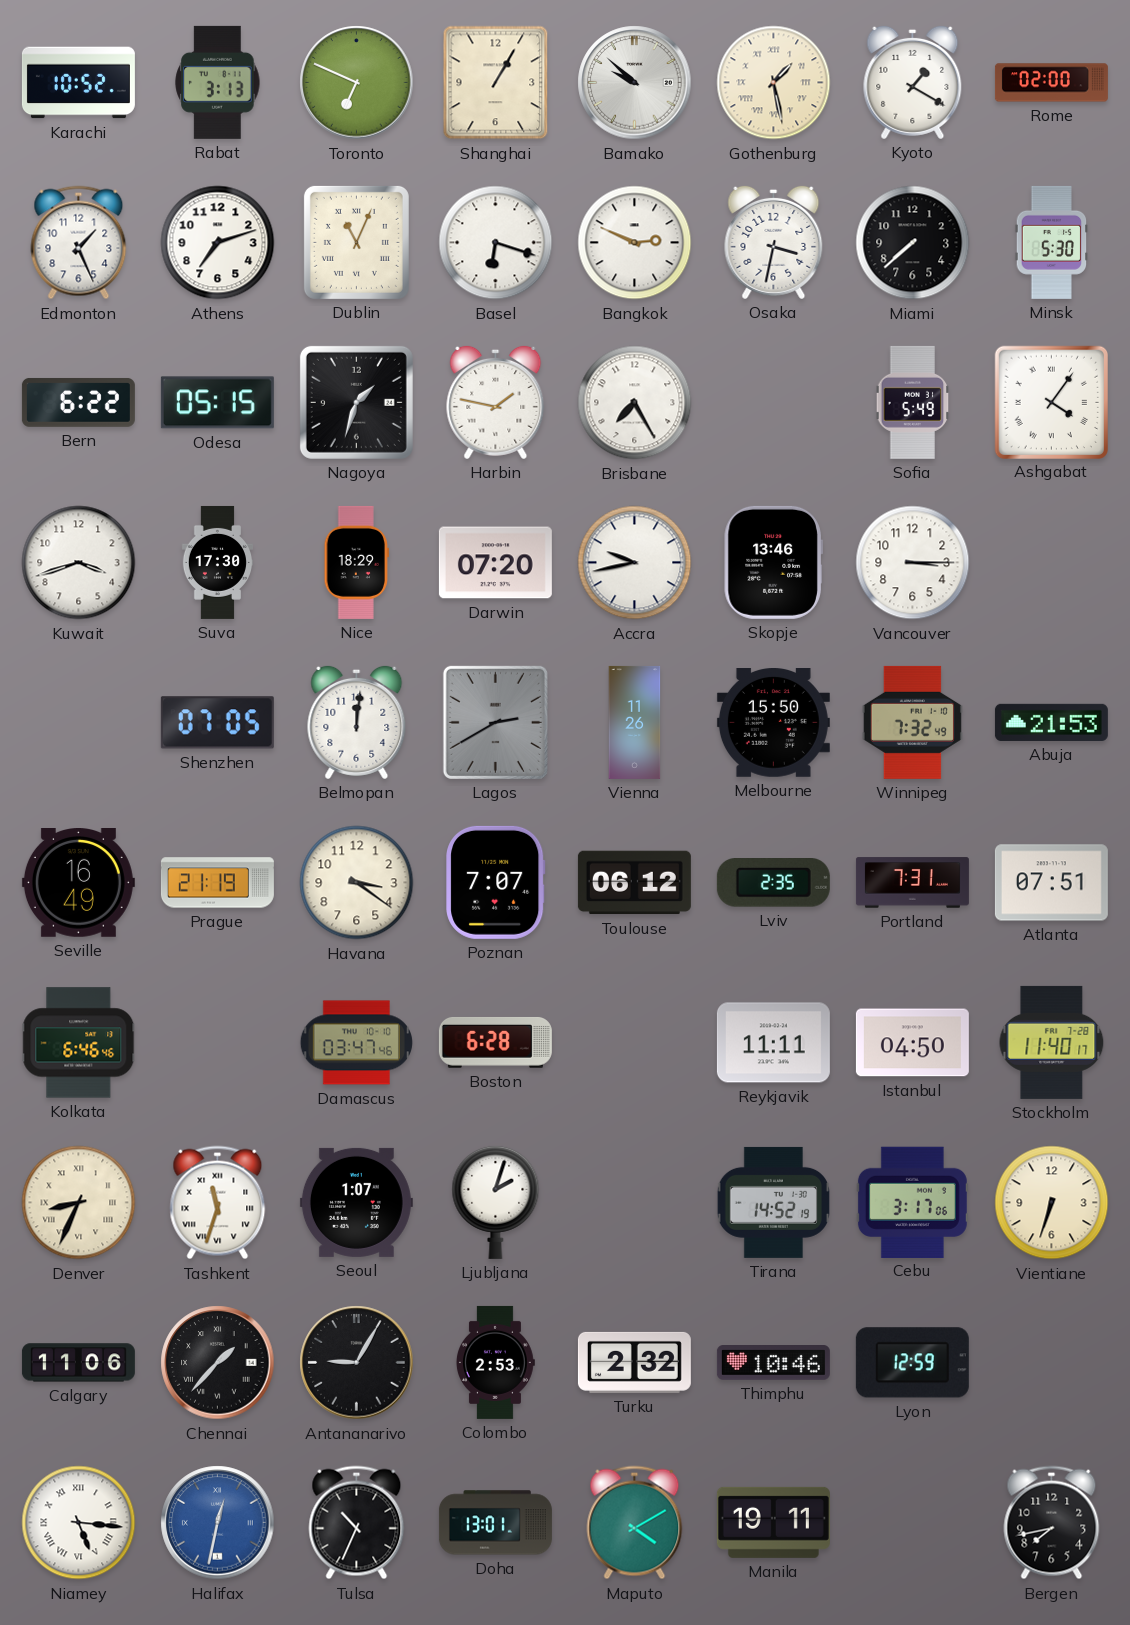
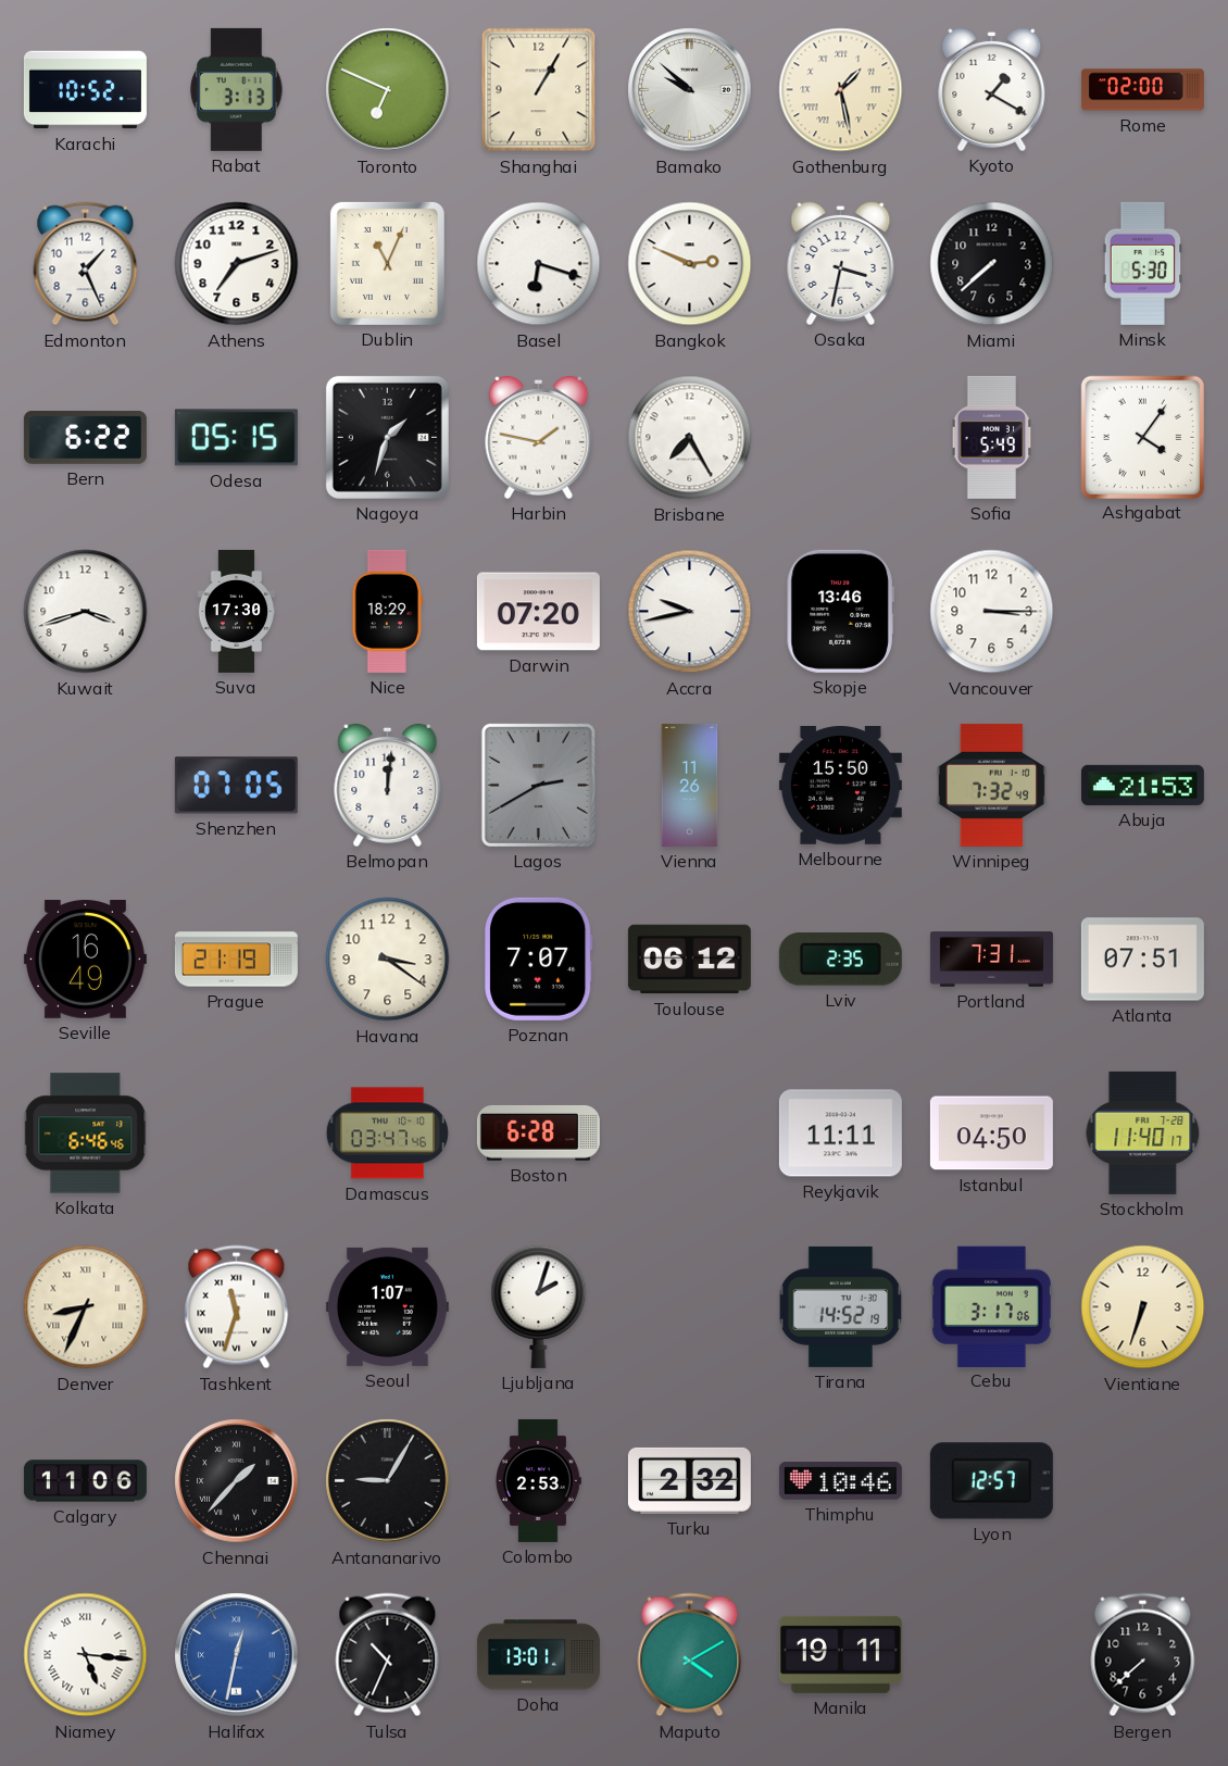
Lyon: 12:59 -> 12:57
Bergen: 7:43 -> 7:38
